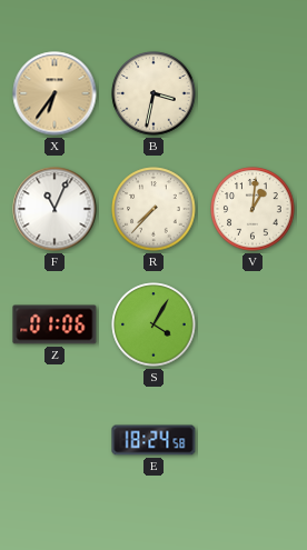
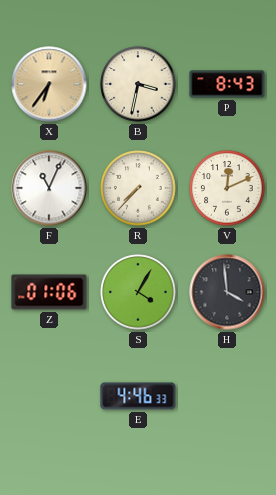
P: none -> 8:43
V: 1:01 -> 12:11
H: none -> 3:59
E: 18:24 -> 4:46
